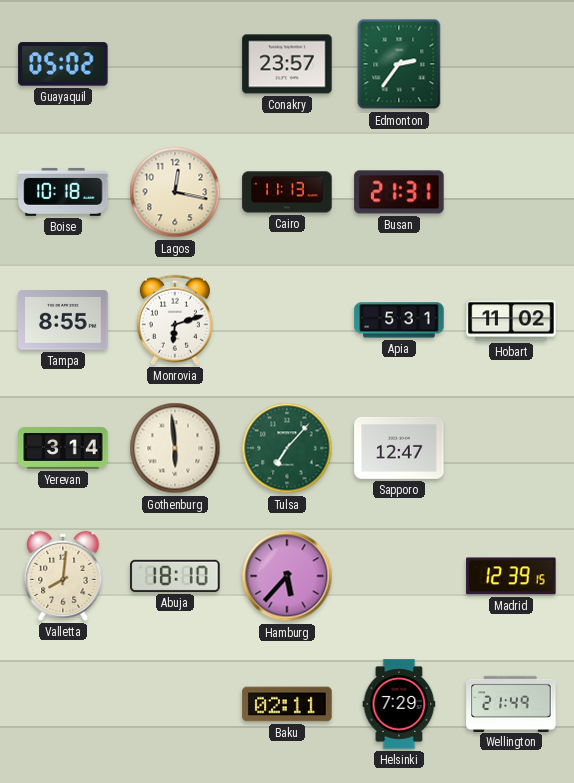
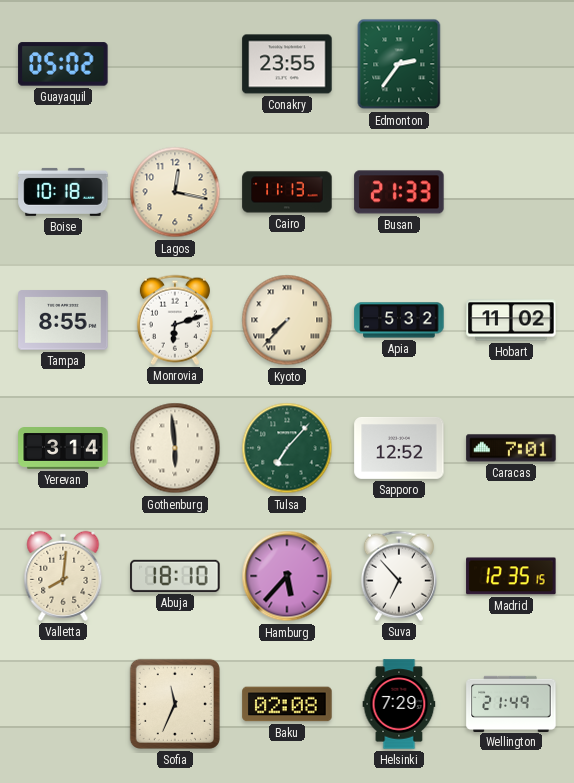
Conakry: 23:57 -> 23:55
Busan: 21:31 -> 21:33
Kyoto: none -> 7:37
Apia: 5:31 -> 5:32
Sapporo: 12:47 -> 12:52
Caracas: none -> 7:01
Suva: none -> 6:53
Madrid: 12:39 -> 12:35
Sofia: none -> 11:34
Baku: 02:11 -> 02:08
